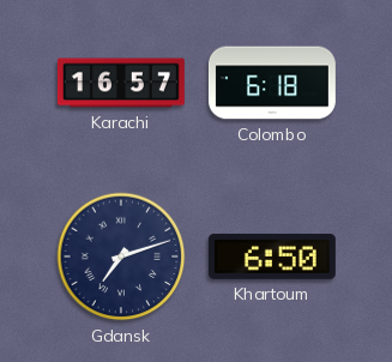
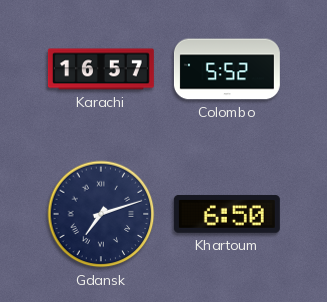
Colombo: 6:18 -> 5:52
